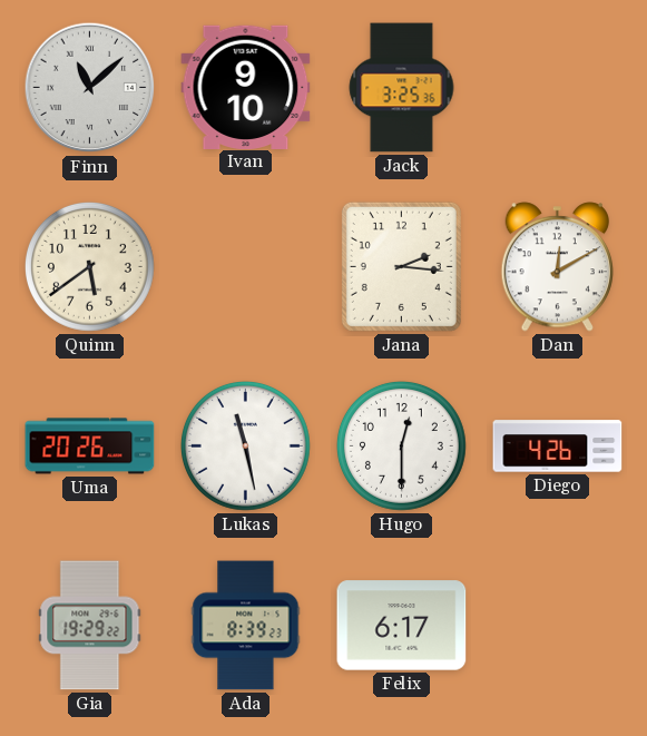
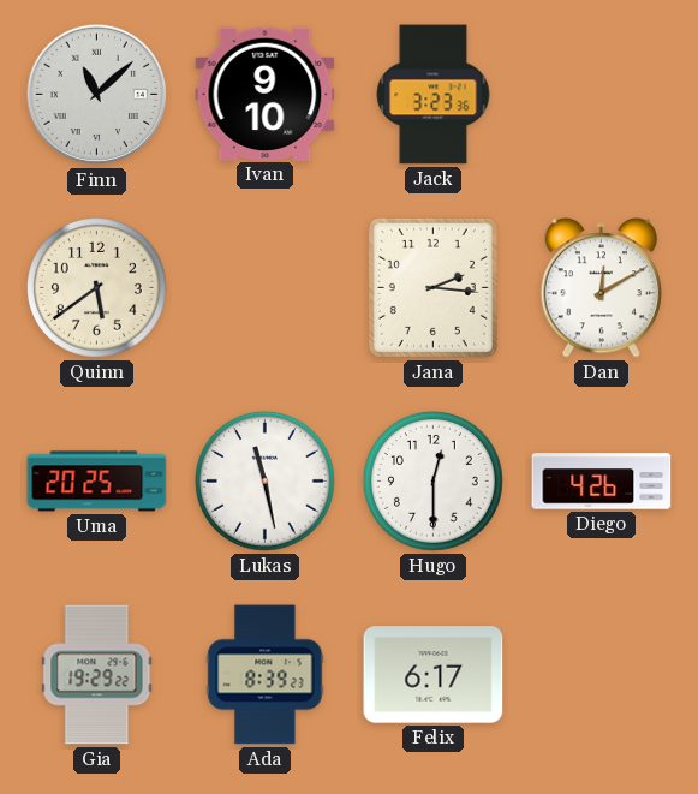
Jack: 3:25 -> 3:23
Uma: 20:26 -> 20:25
